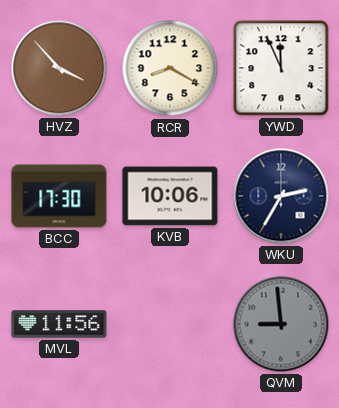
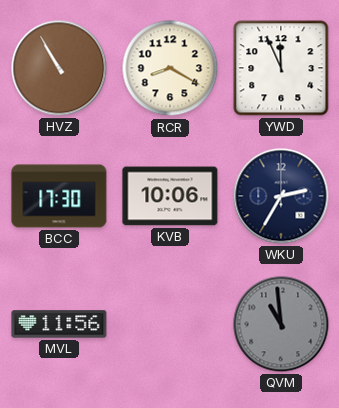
HVZ: 3:53 -> 10:55
QVM: 8:59 -> 10:59
